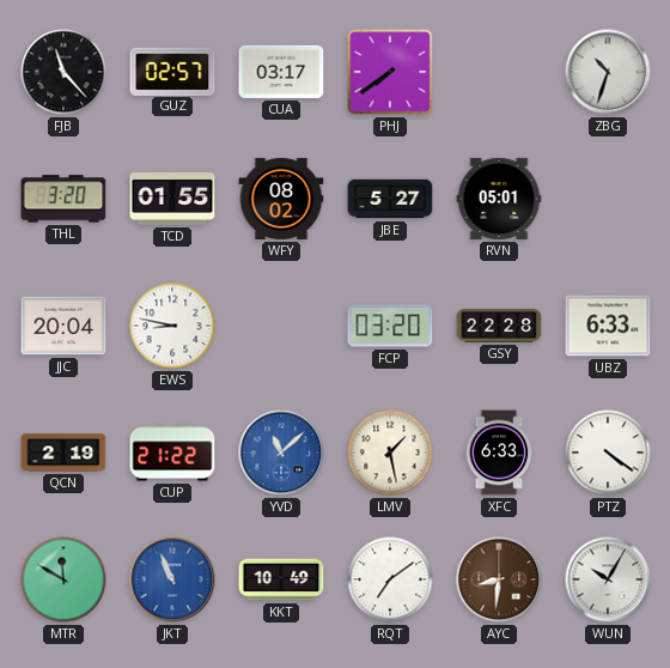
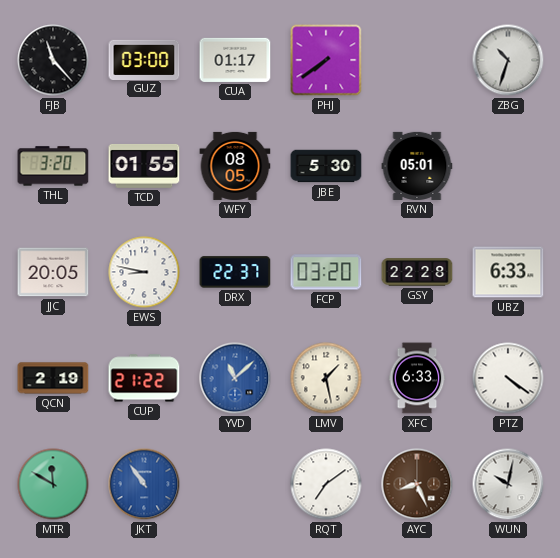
GUZ: 02:57 -> 03:00
CUA: 03:17 -> 01:17
WFY: 08:02 -> 08:05
JBE: 5:27 -> 5:30
JJC: 20:04 -> 20:05
DRX: none -> 22:37
JKT: 10:56 -> 10:54
KKT: 10:49 -> none
AYC: 8:31 -> 8:26
WUN: 10:05 -> 10:02
